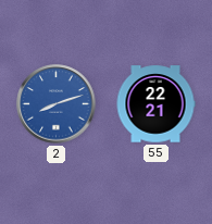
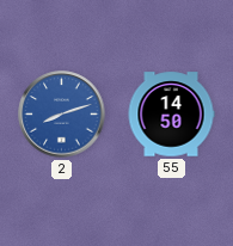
55: 22:21 -> 14:50
